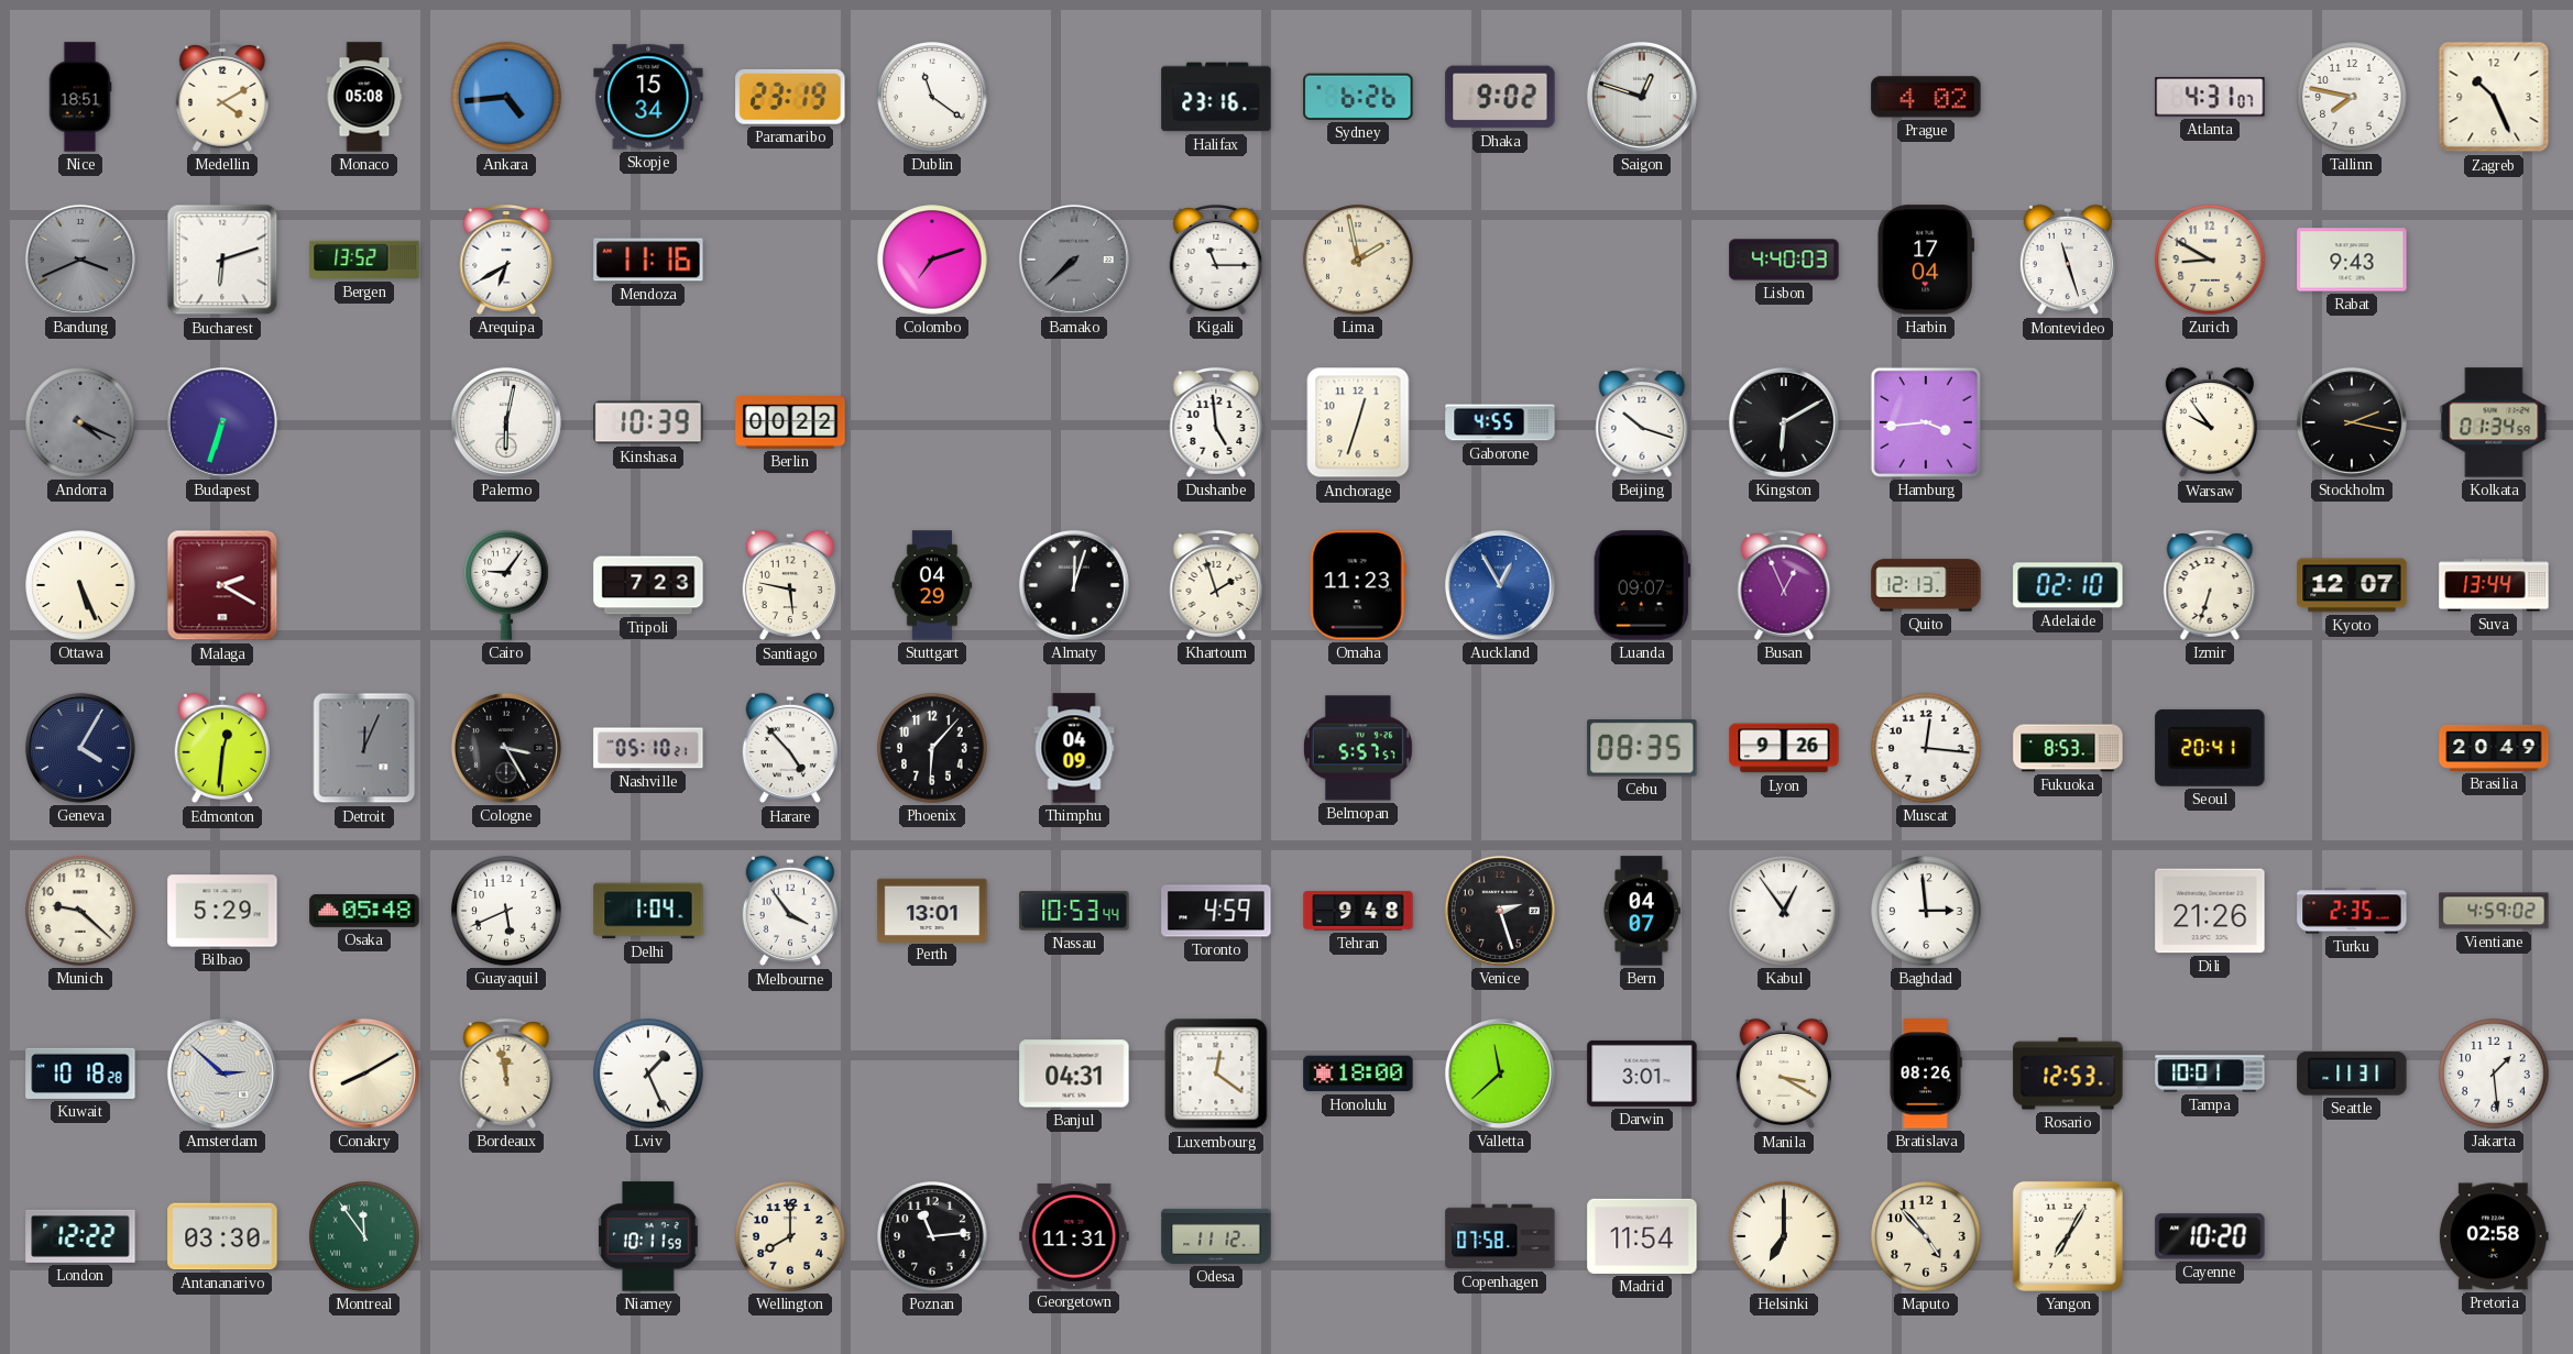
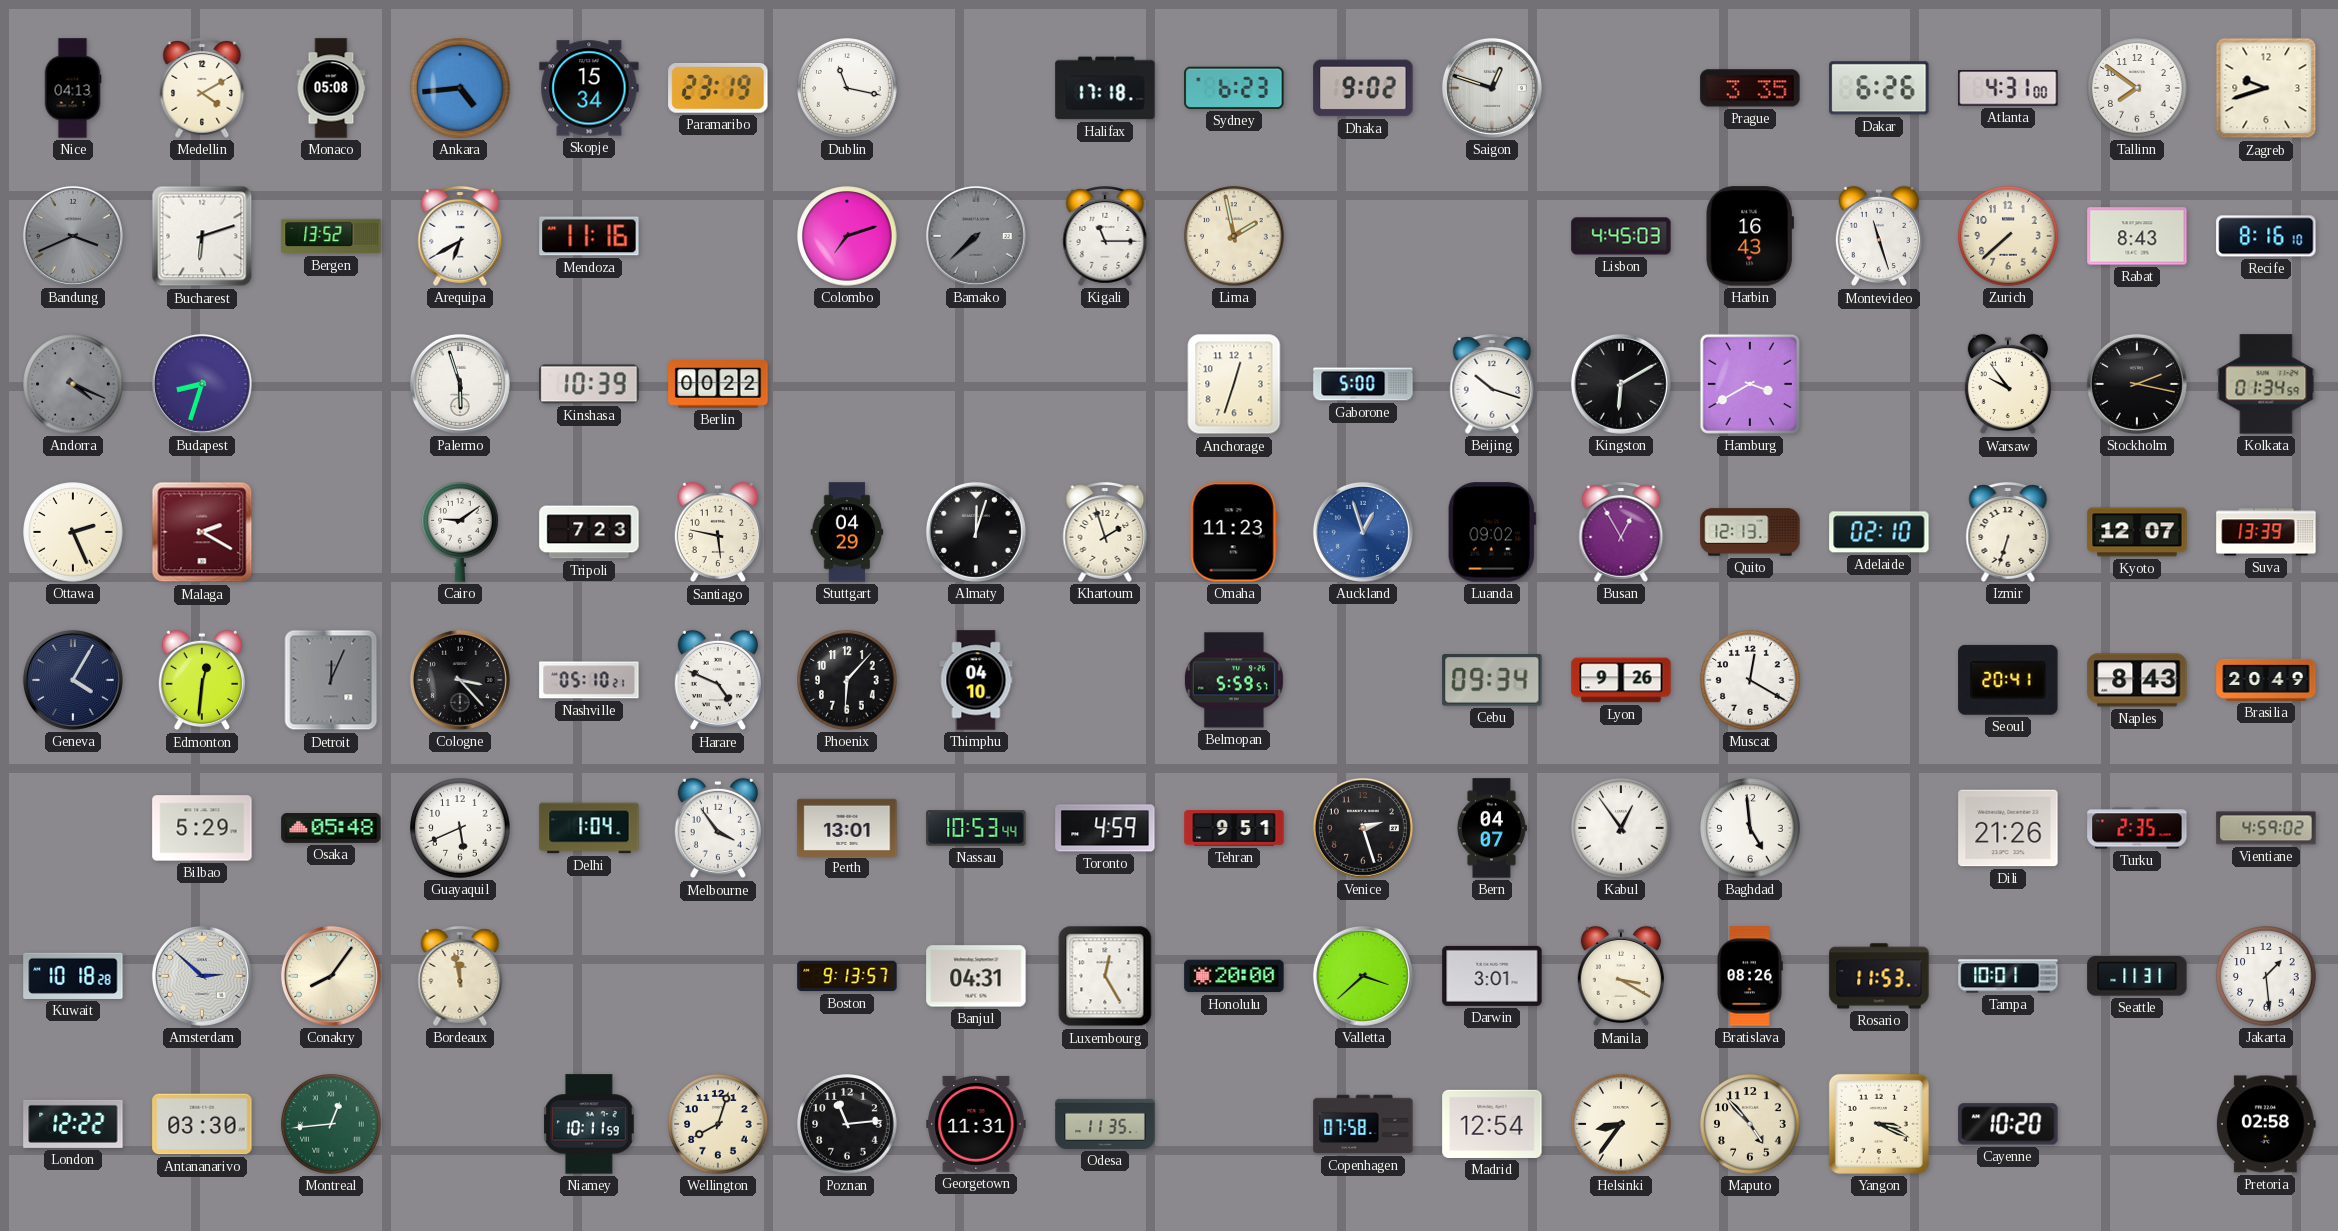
Nice: 18:51 -> 04:13
Dublin: 11:21 -> 11:17
Halifax: 23:16 -> 17:18
Sydney: 6:26 -> 6:23
Prague: 4:02 -> 3:35
Dakar: none -> 6:26
Atlanta: 4:31:07 -> 4:31:00
Tallinn: 7:47 -> 7:51
Zagreb: 10:26 -> 9:42
Lisbon: 4:40 -> 4:45
Harbin: 17:04 -> 16:43
Zurich: 8:50 -> 7:38
Rabat: 9:43 -> 8:43
Recife: none -> 8:16
Budapest: 6:33 -> 8:33
Palermo: 6:02 -> 5:57
Dushanbe: 4:59 -> none
Gaborone: 4:55 -> 5:00
Hamburg: 3:44 -> 3:40
Ottawa: 5:26 -> 2:26
Cairo: 9:06 -> 9:09
Auckland: 12:55 -> 12:57
Luanda: 09:07 -> 09:02
Busan: 12:56 -> 12:55
Suva: 13:44 -> 13:39
Cologne: 3:25 -> 3:23
Harare: 4:53 -> 4:49
Thimphu: 04:09 -> 04:10
Belmopan: 5:57 -> 5:59
Cebu: 08:35 -> 09:34
Muscat: 12:16 -> 12:20
Fukuoka: 8:53 -> none
Naples: none -> 8:43
Munich: 9:22 -> none
Tehran: 9:48 -> 9:51
Baghdad: 2:59 -> 4:59
Conakry: 8:10 -> 8:06
Lviv: 1:26 -> none
Boston: none -> 9:13
Luxembourg: 12:21 -> 12:25
Honolulu: 18:00 -> 20:00
Valletta: 11:38 -> 3:38
Rosario: 12:53 -> 11:53
Montreal: 11:54 -> 12:44
Wellington: 8:00 -> 8:03
Odesa: 11:12 -> 11:35
Madrid: 11:54 -> 12:54
Helsinki: 7:00 -> 8:36
Yangon: 7:05 -> 3:19
